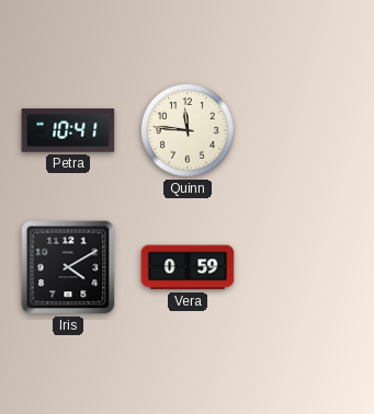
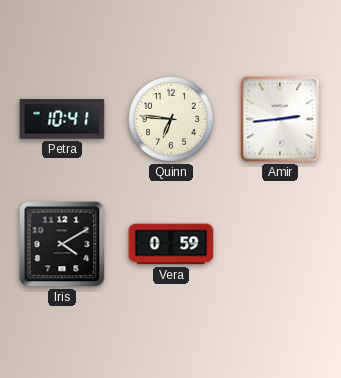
Quinn: 11:46 -> 6:46
Amir: none -> 2:44
